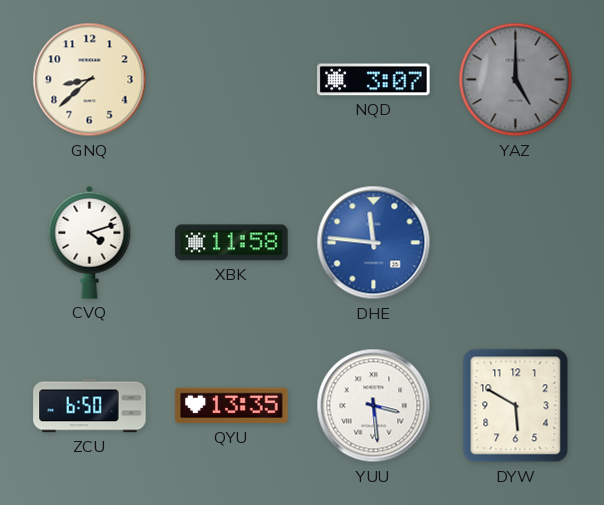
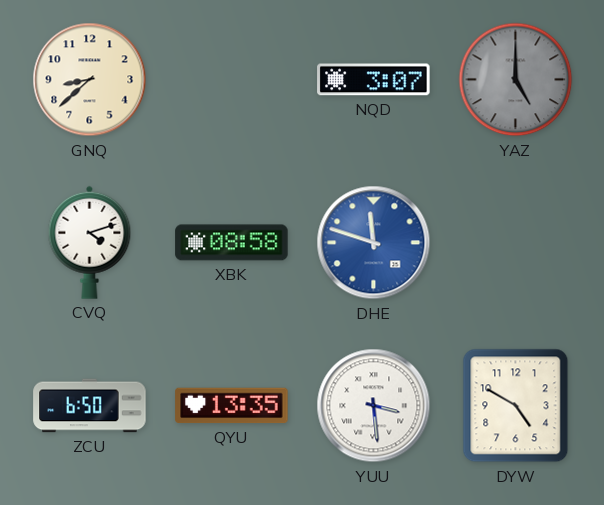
XBK: 11:58 -> 08:58
DHE: 11:46 -> 11:48
DYW: 5:50 -> 4:50
